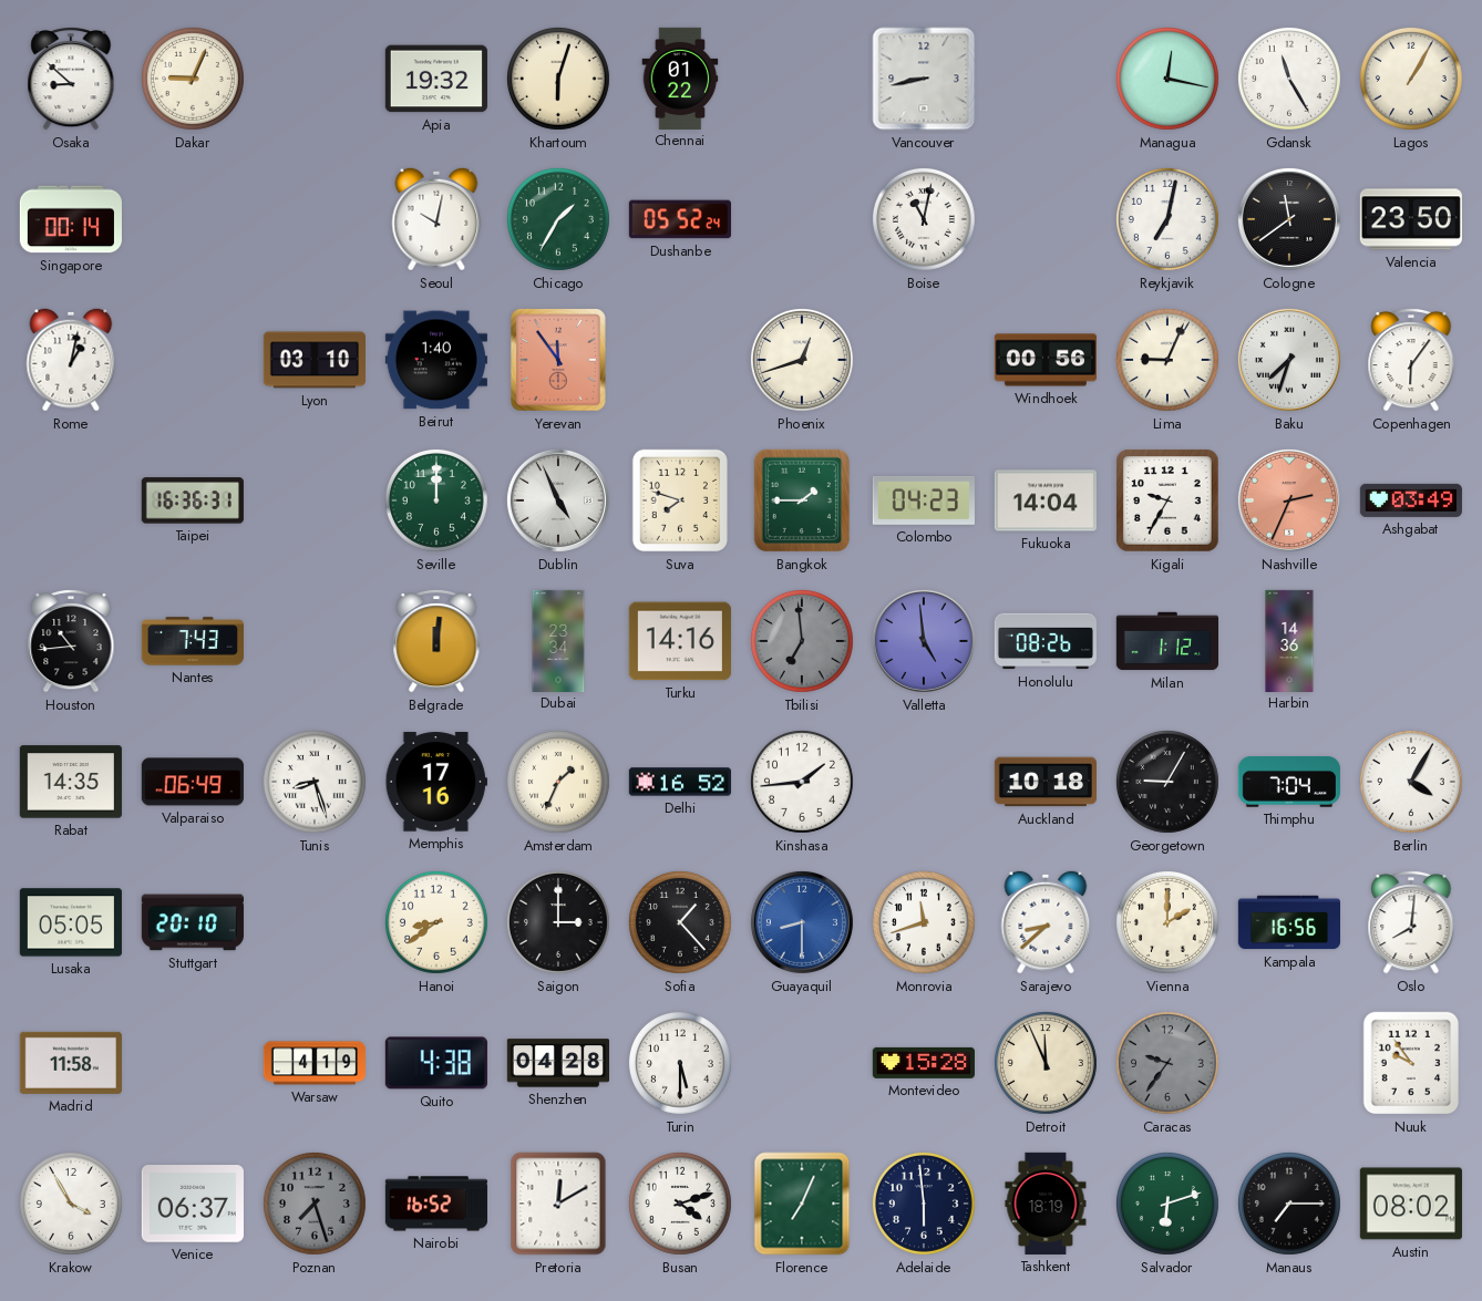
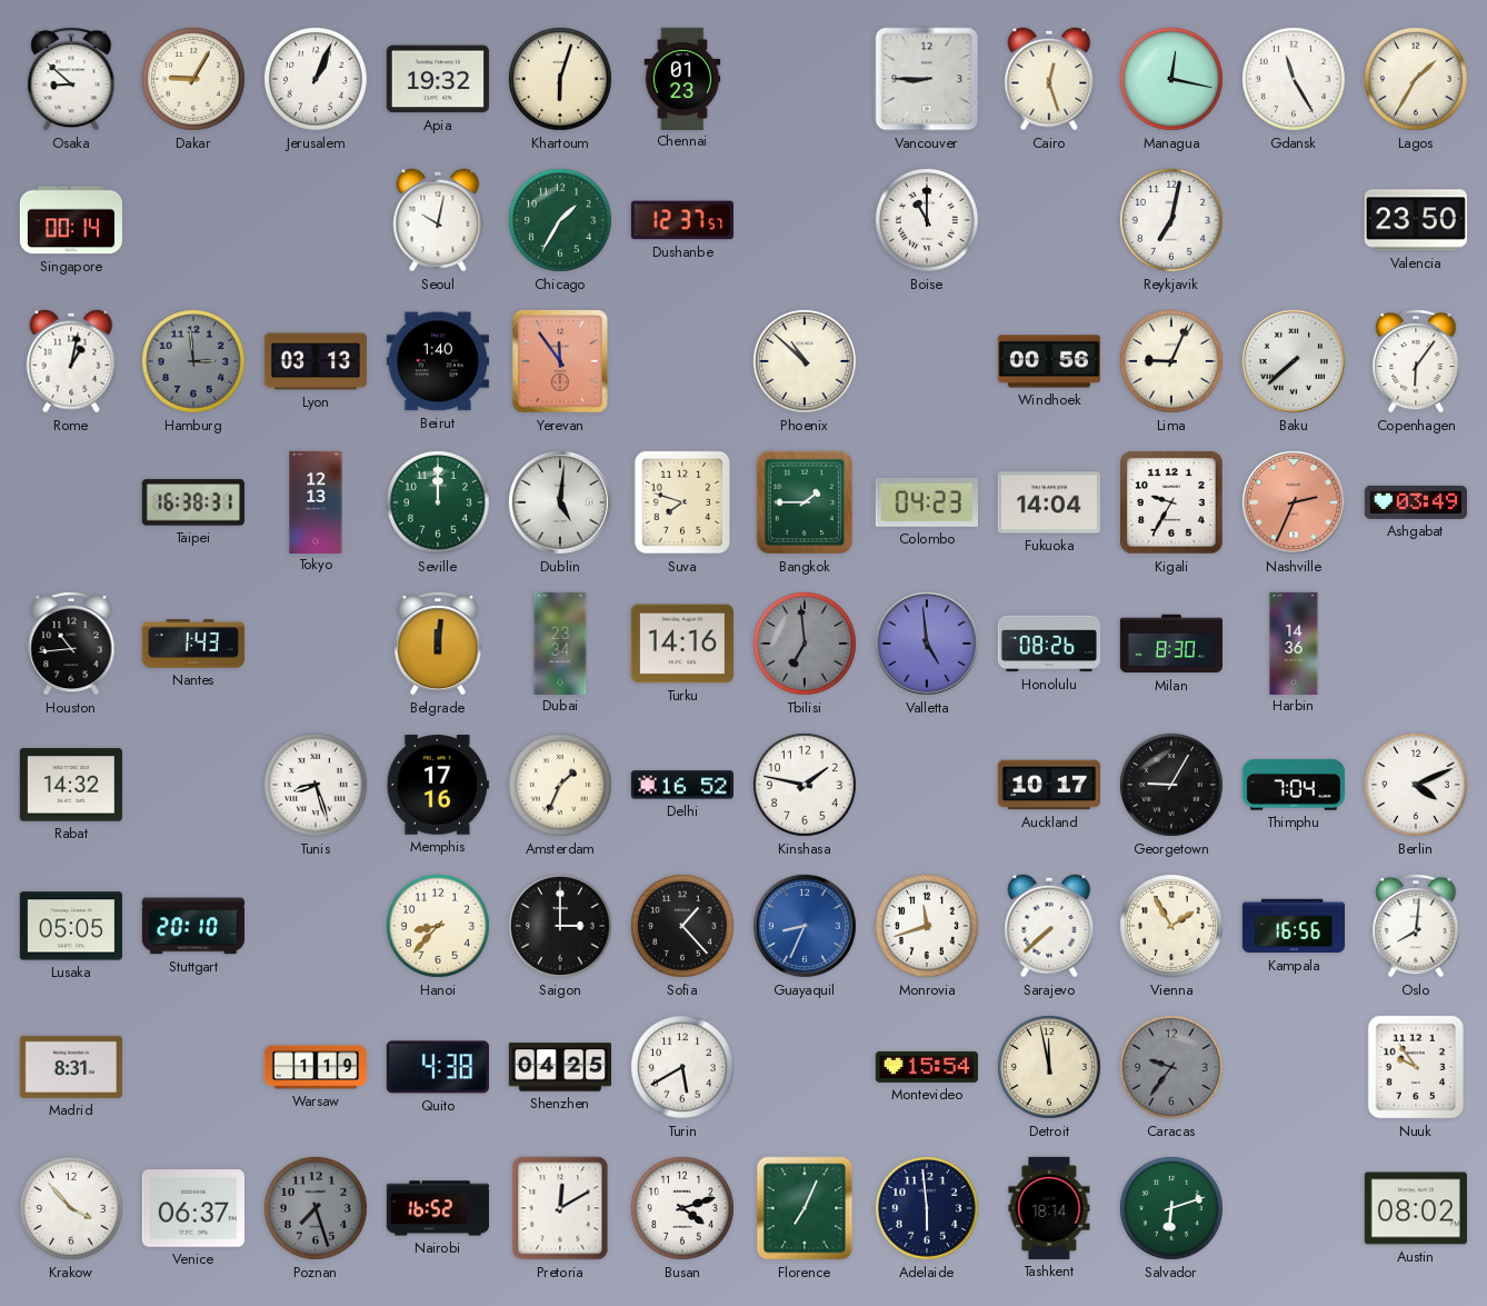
Dakar: 9:04 -> 9:05
Jerusalem: none -> 1:04
Chennai: 01:22 -> 01:23
Vancouver: 8:43 -> 8:45
Cairo: none -> 12:27
Lagos: 1:05 -> 1:35
Dushanbe: 05:52 -> 12:37
Boise: 11:02 -> 11:00
Cologne: 11:39 -> none
Hamburg: none -> 2:59
Lyon: 03:10 -> 03:13
Phoenix: 12:42 -> 10:52
Baku: 7:33 -> 7:38
Taipei: 16:36 -> 16:38
Tokyo: none -> 12:13
Dublin: 4:56 -> 5:01
Nantes: 7:43 -> 1:43
Milan: 1:12 -> 8:30
Rabat: 14:35 -> 14:32
Valparaiso: 06:49 -> none
Kinshasa: 1:44 -> 1:47
Auckland: 10:18 -> 10:17
Berlin: 4:05 -> 4:11
Hanoi: 8:39 -> 8:37
Guayaquil: 8:30 -> 8:34
Sarajevo: 8:38 -> 7:38
Vienna: 2:00 -> 1:55
Madrid: 11:58 -> 8:31
Warsaw: 4:19 -> 1:19
Shenzhen: 04:28 -> 04:25
Turin: 5:30 -> 5:40
Montevideo: 15:28 -> 15:54
Detroit: 11:56 -> 11:58
Krakow: 3:55 -> 3:53
Tashkent: 18:19 -> 18:14
Manaus: 7:15 -> none
